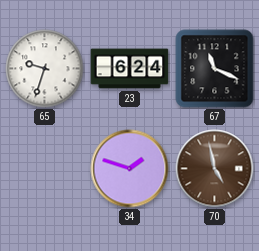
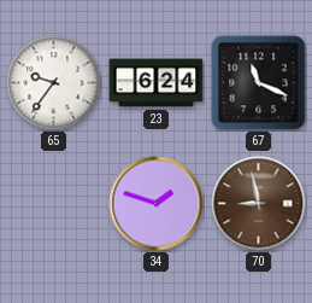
65: 9:33 -> 9:36
70: 4:58 -> 8:58
